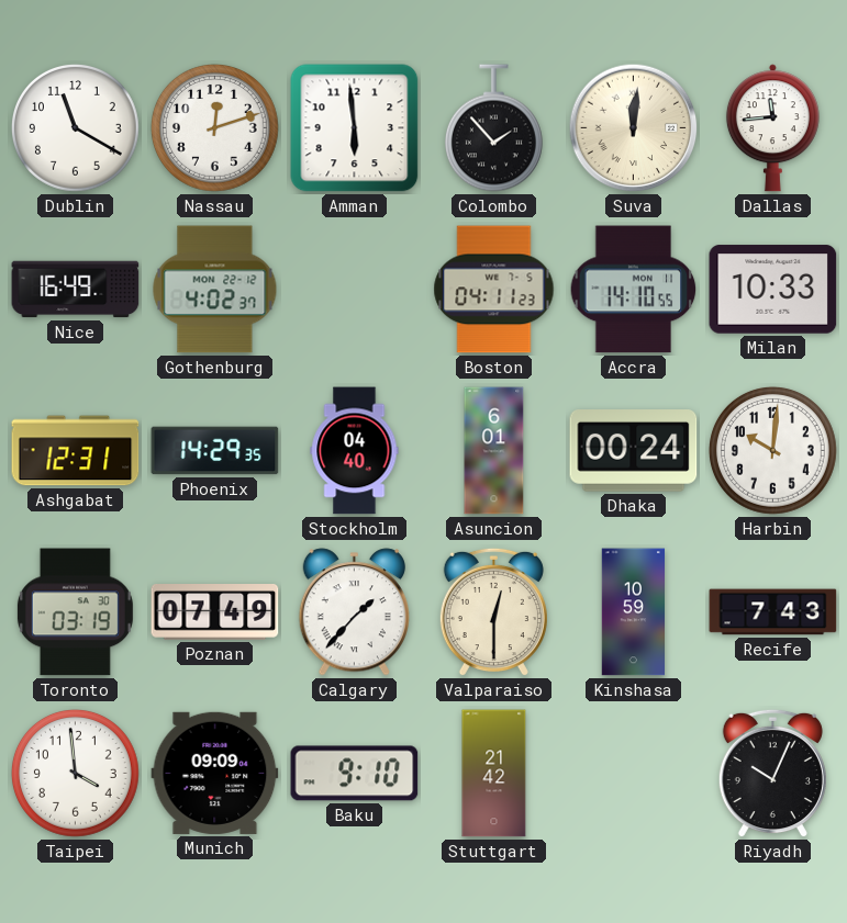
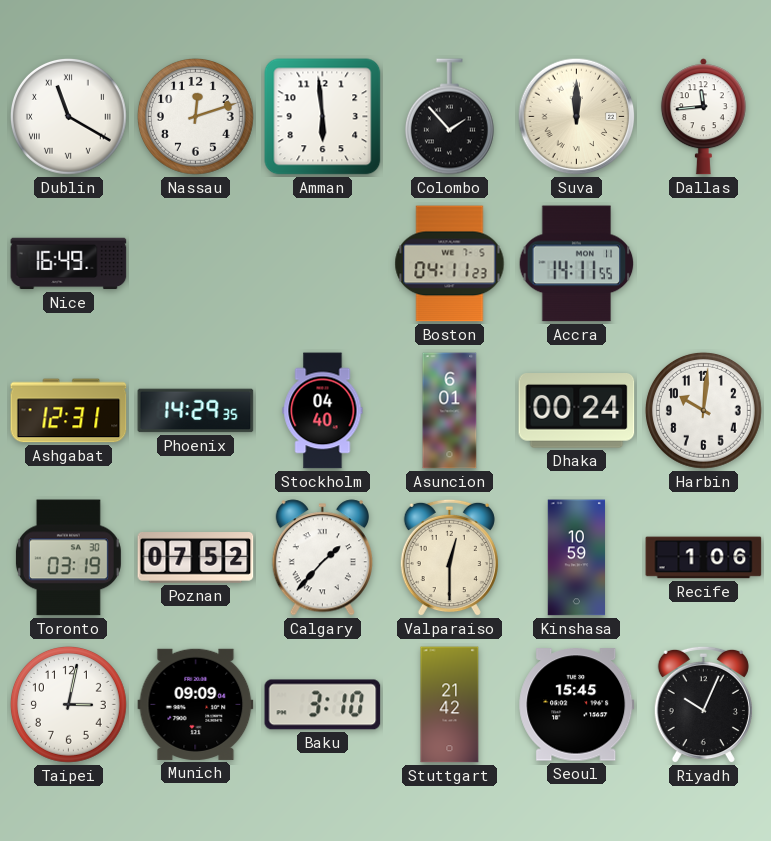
Dublin numerals: Arabic -> Roman
Suva: 12:01 -> 12:00
Gothenburg: 4:02 -> none
Accra: 14:10 -> 14:11
Milan: 10:33 -> none
Poznan: 07:49 -> 07:52
Recife: 7:43 -> 1:06
Taipei: 3:59 -> 3:02
Baku: 9:10 -> 3:10
Seoul: none -> 15:45
